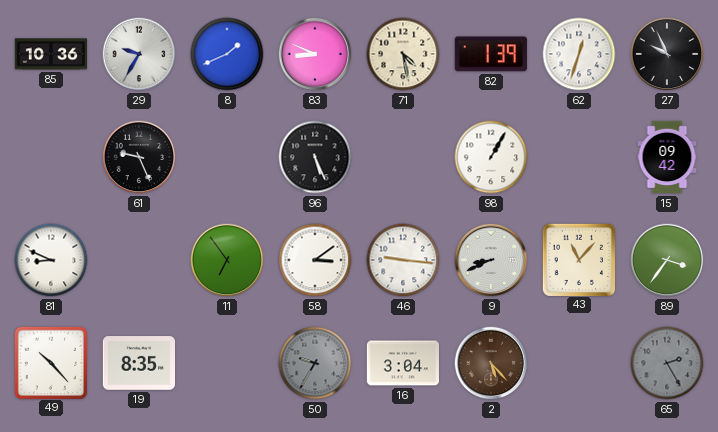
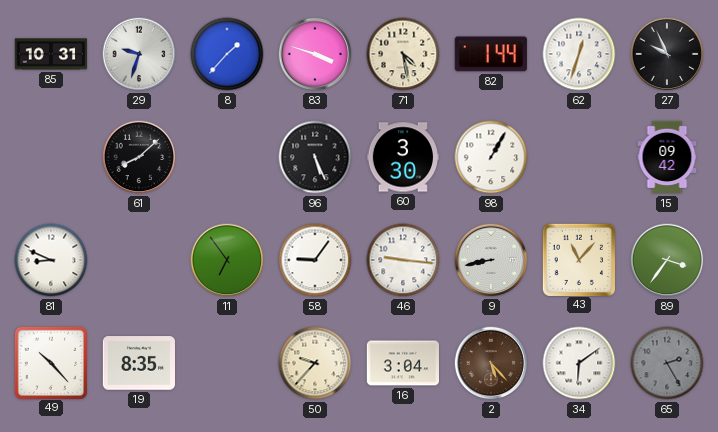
85: 10:36 -> 10:31
29: 9:35 -> 9:33
8: 1:41 -> 1:37
83: 8:49 -> 3:48
82: 1:39 -> 1:44
61: 9:26 -> 8:08
60: none -> 3:30
58: 3:09 -> 9:06
9: 8:41 -> 8:43
50: 9:35 -> 9:37
50 dial: grey -> cream
34: none -> 6:09
